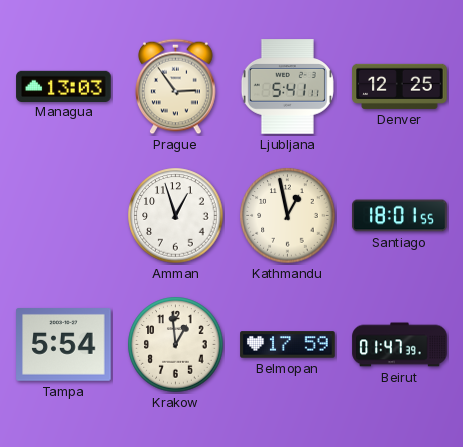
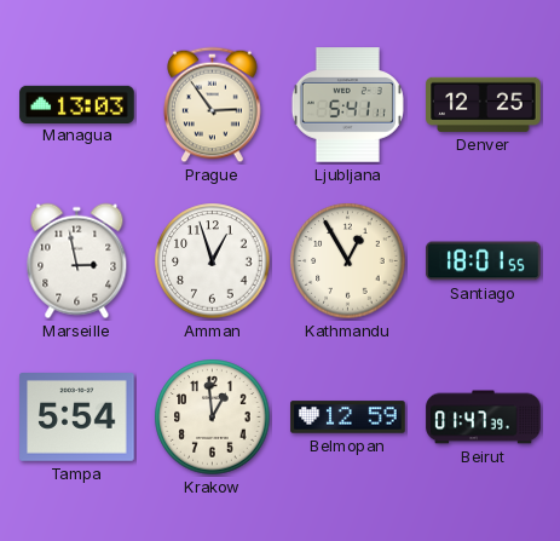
Marseille: none -> 2:58
Kathmandu: 12:58 -> 12:55
Belmopan: 17:59 -> 12:59
